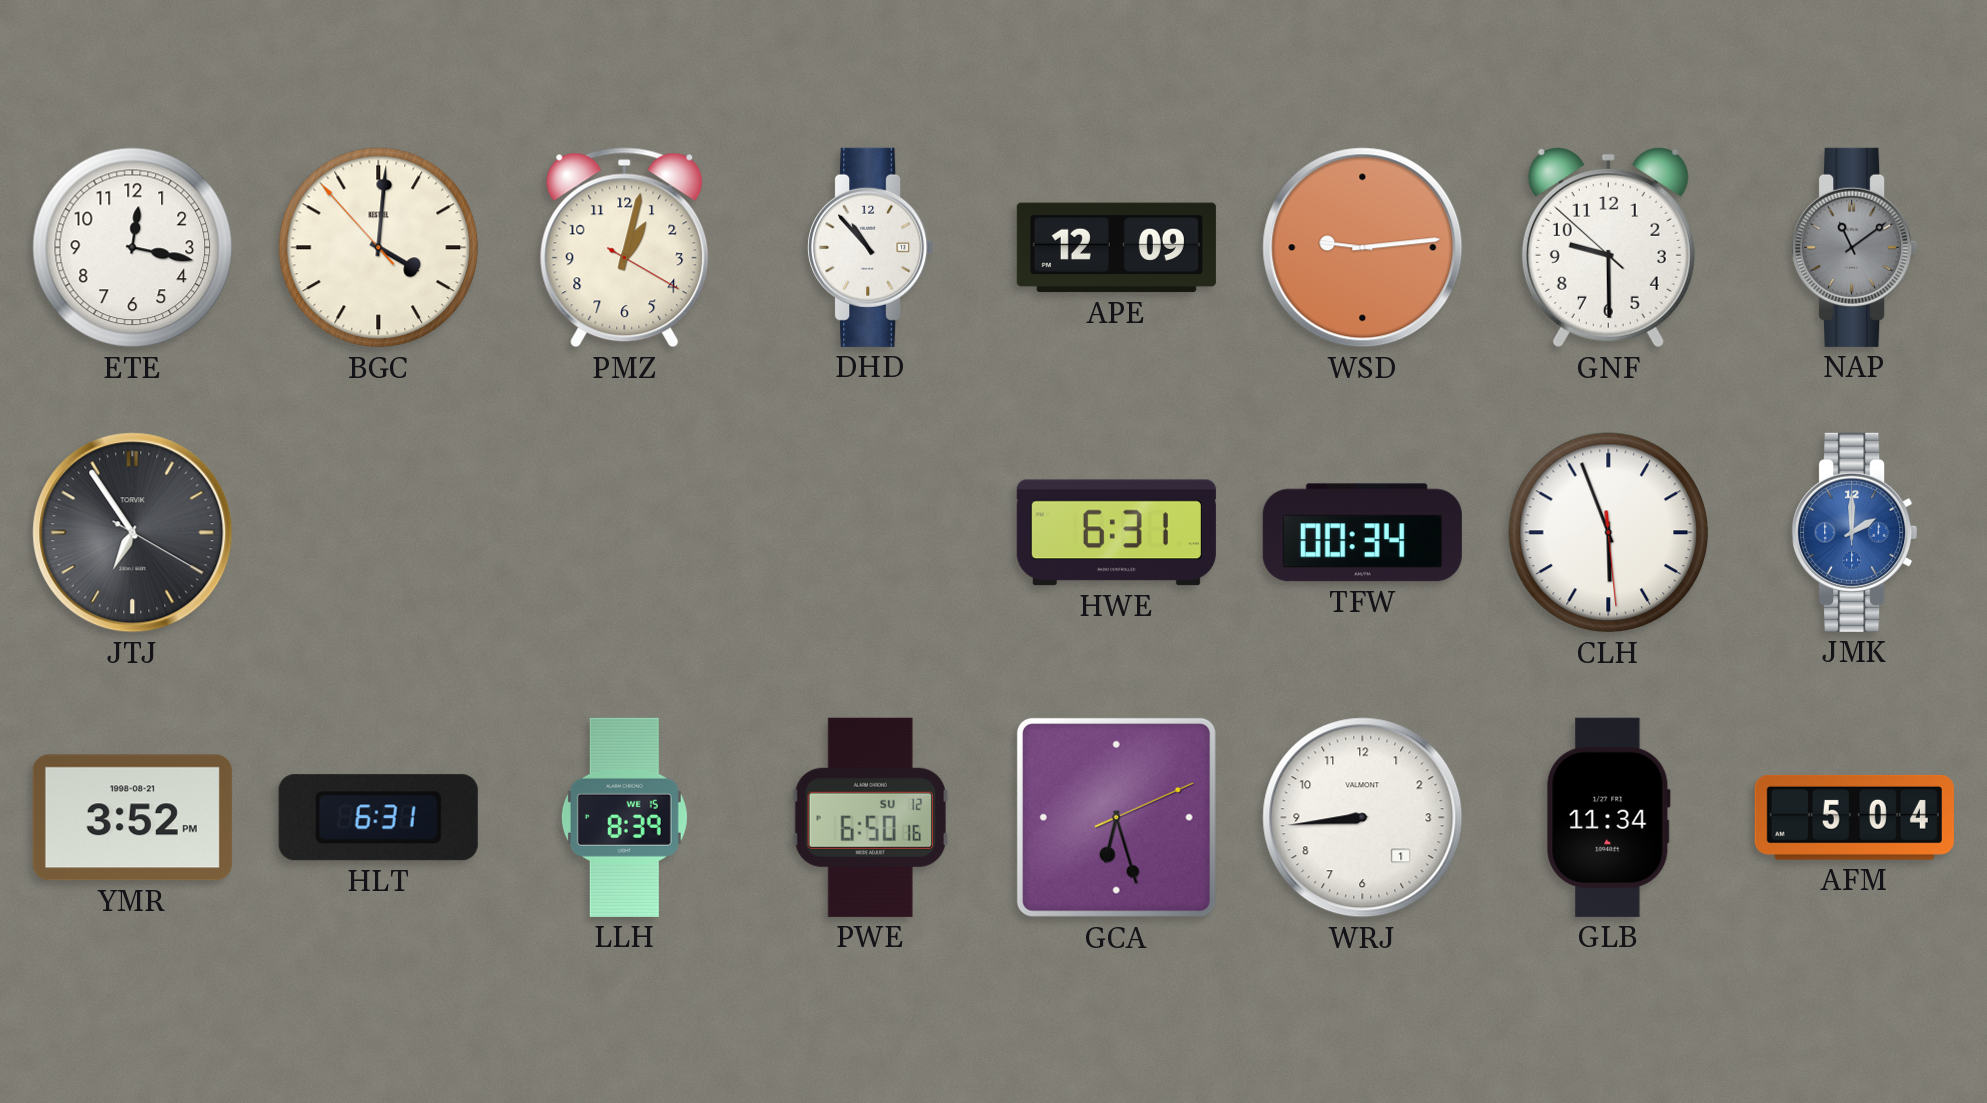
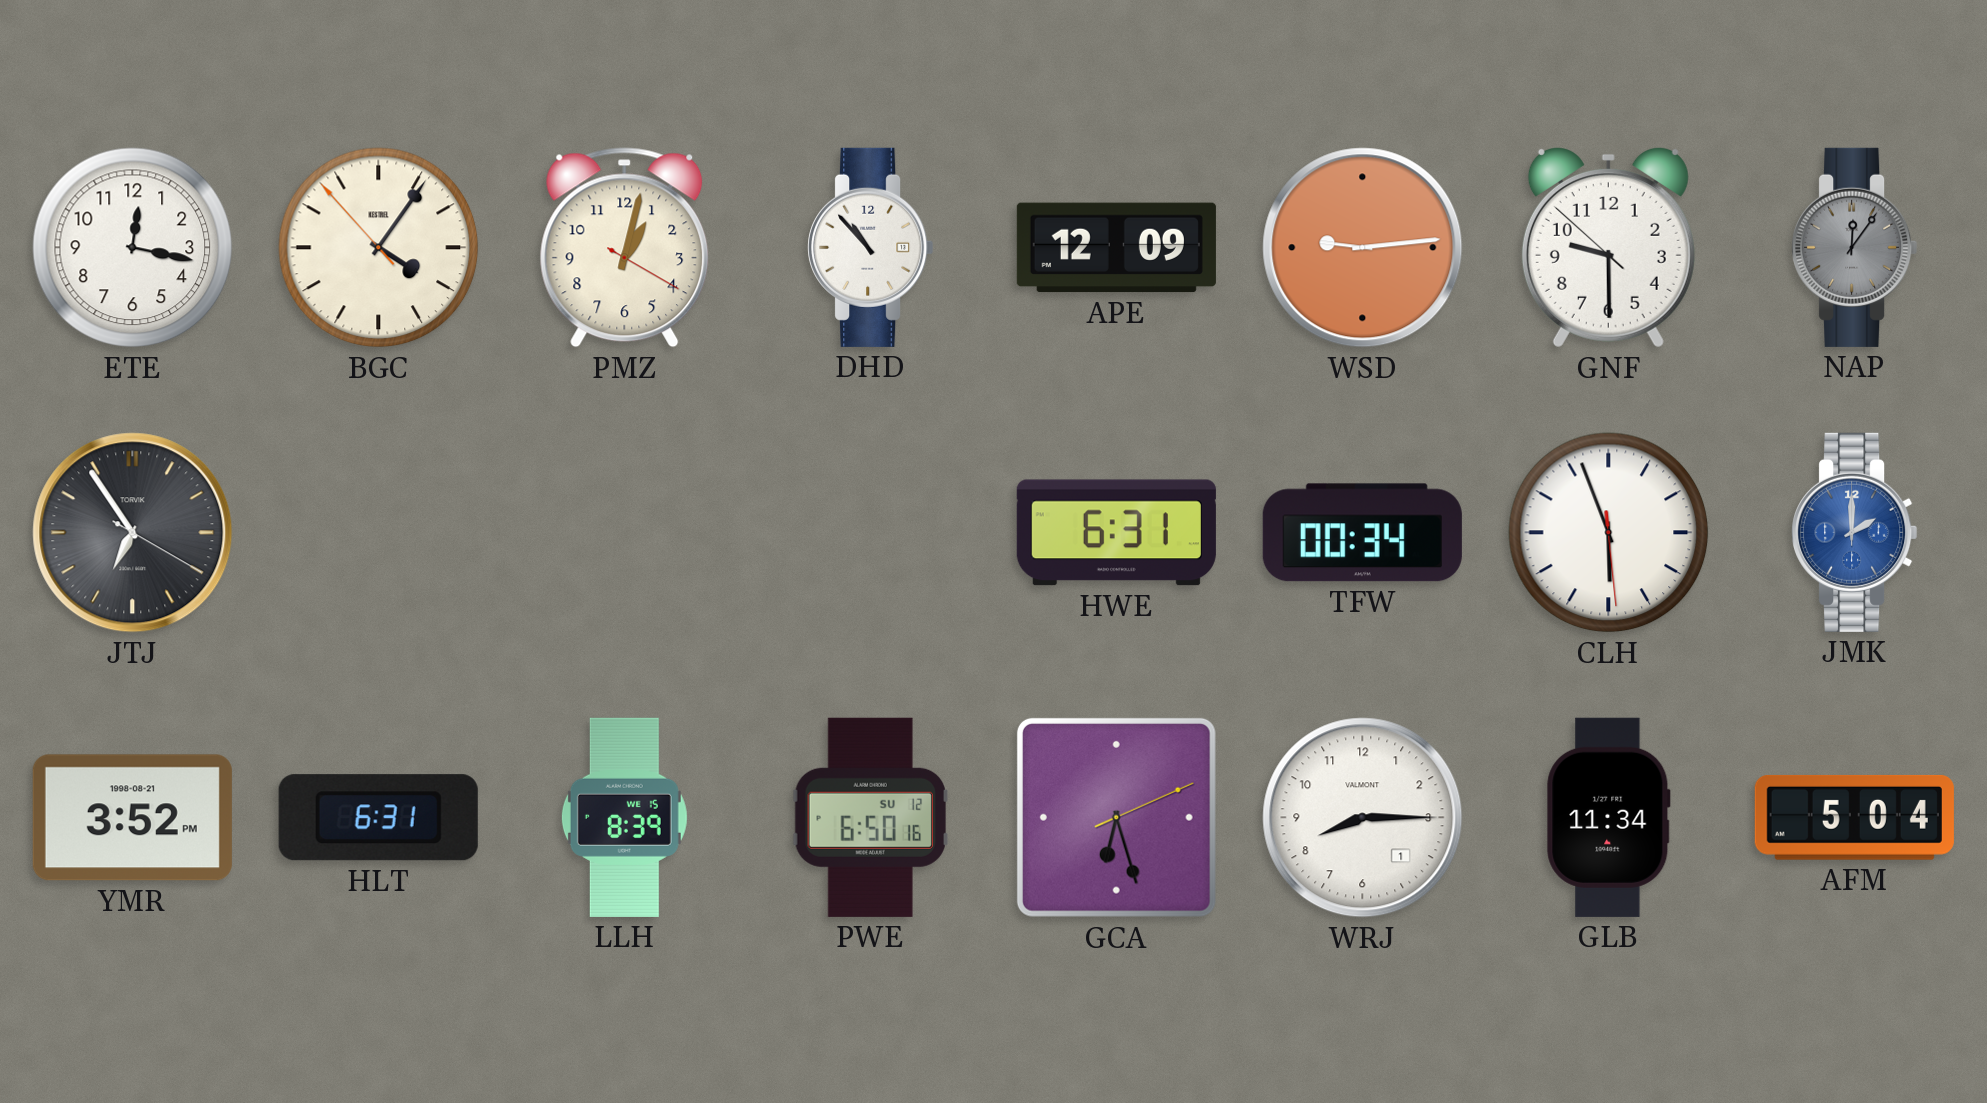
BGC: 4:00 -> 4:05
NAP: 11:09 -> 12:06
WRJ: 8:44 -> 8:15
